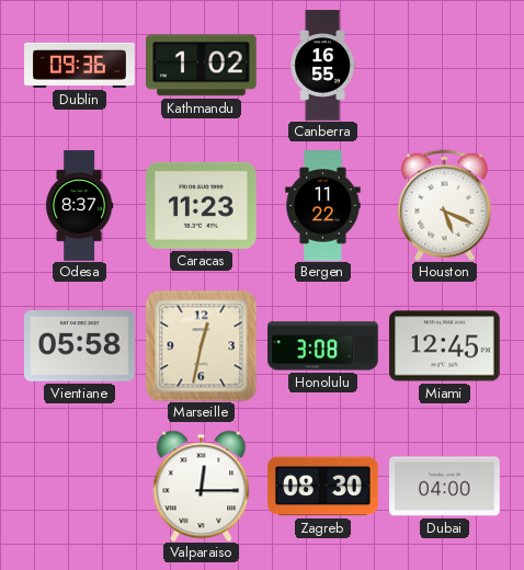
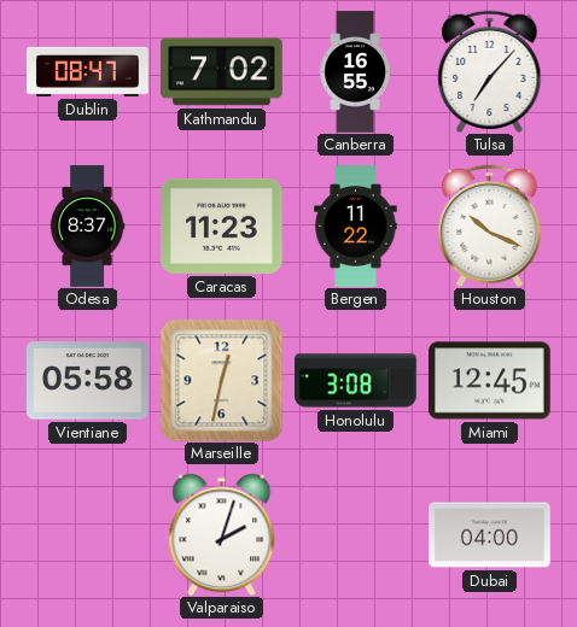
Dublin: 09:36 -> 08:47
Kathmandu: 1:02 -> 7:02
Tulsa: none -> 7:07
Houston: 5:19 -> 10:19
Valparaiso: 12:15 -> 2:03
Zagreb: 08:30 -> none
